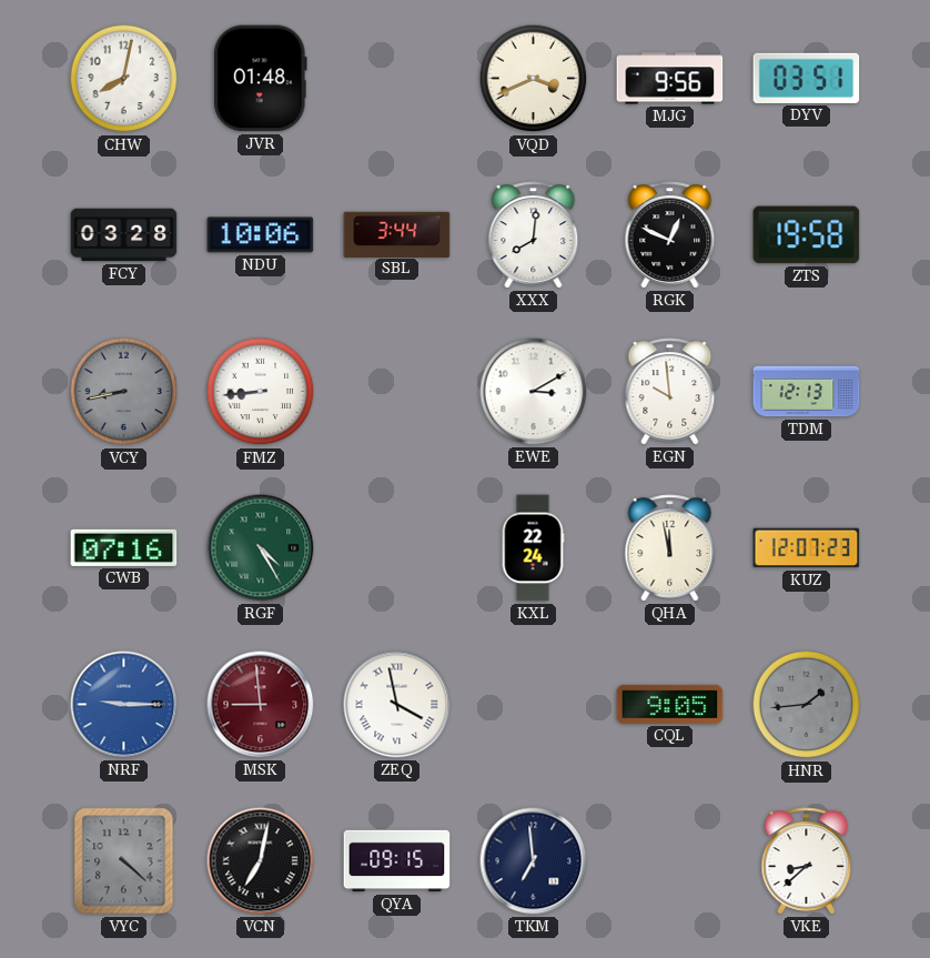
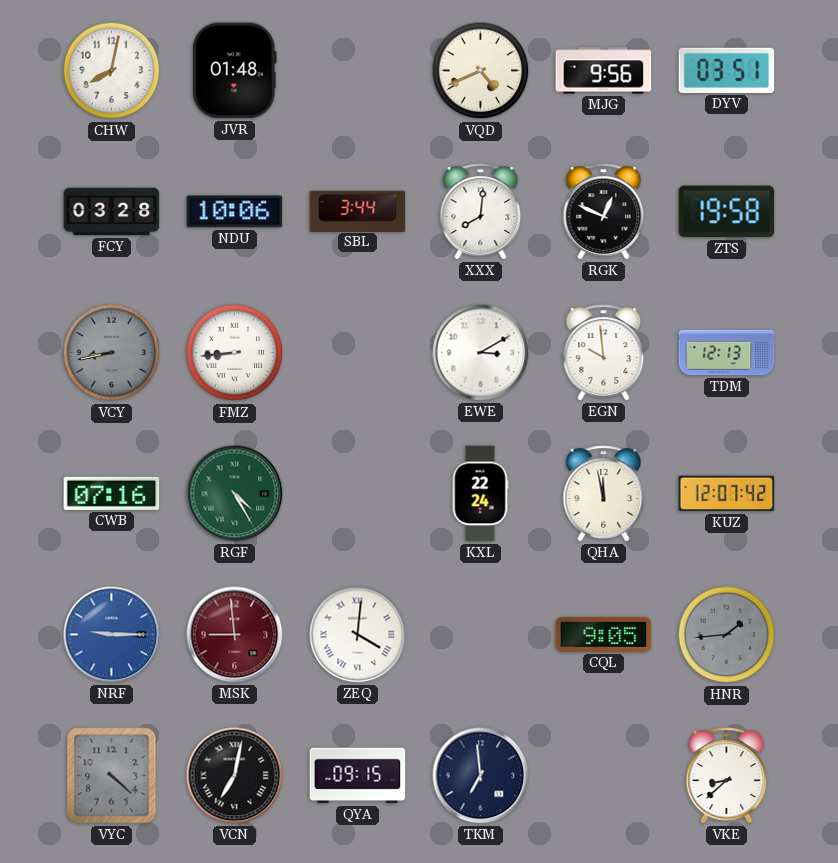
VQD: 3:41 -> 4:41
KUZ: 12:07:23 -> 12:07:42
ZEQ: 3:58 -> 4:01
